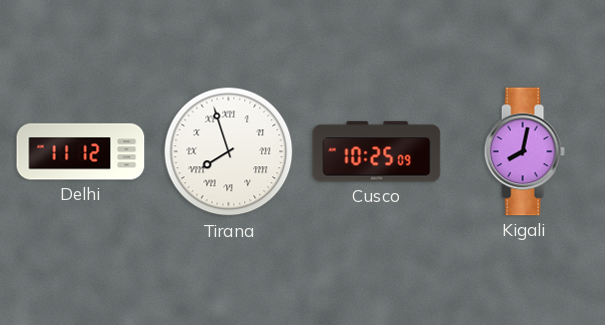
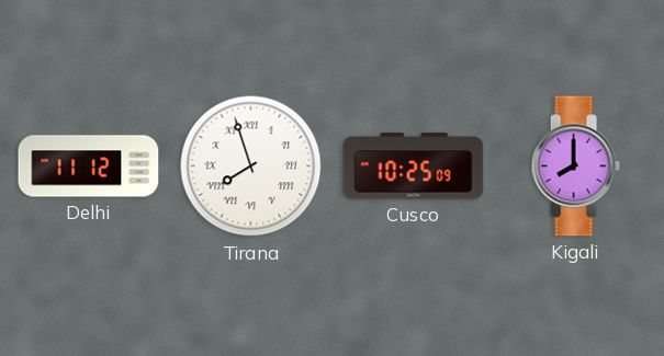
Kigali: 8:02 -> 8:00
